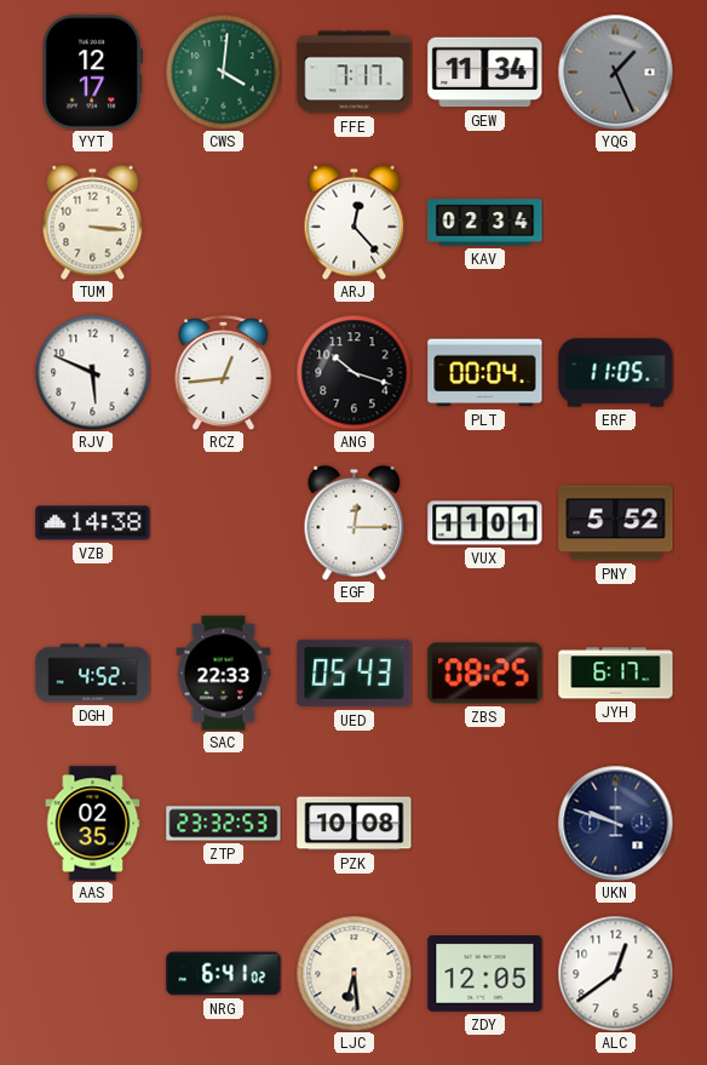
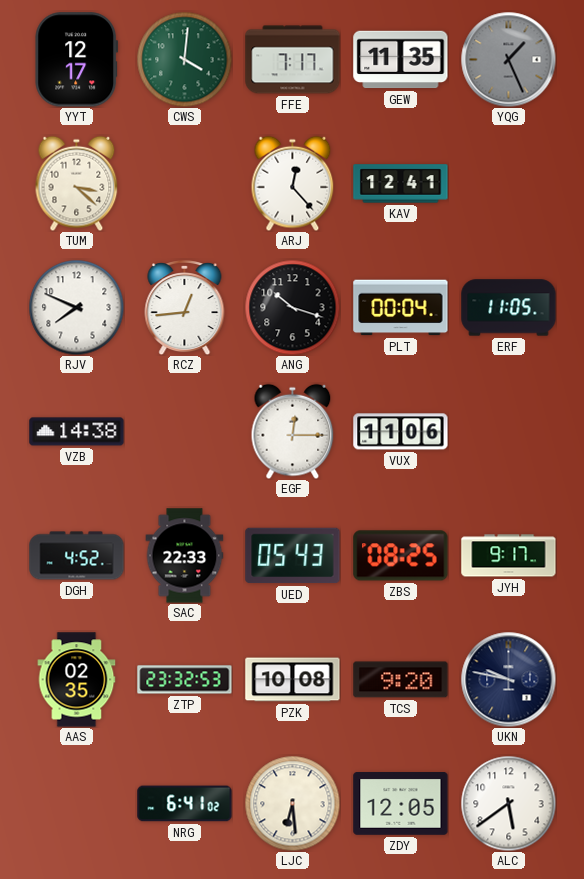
GEW: 11:34 -> 11:35
TUM: 3:16 -> 3:22
KAV: 02:34 -> 12:41
RJV: 5:49 -> 7:49
VUX: 11:01 -> 11:06
PNY: 5:52 -> none
JYH: 6:17 -> 9:17
TCS: none -> 9:20
UKN: 9:48 -> 9:47
ALC: 12:39 -> 5:39
